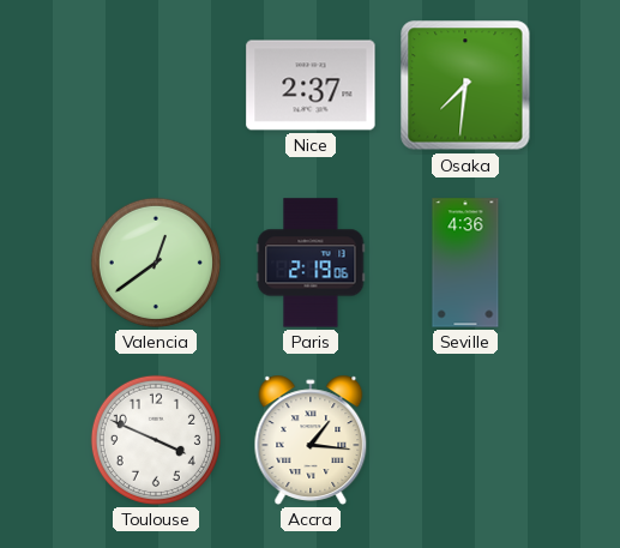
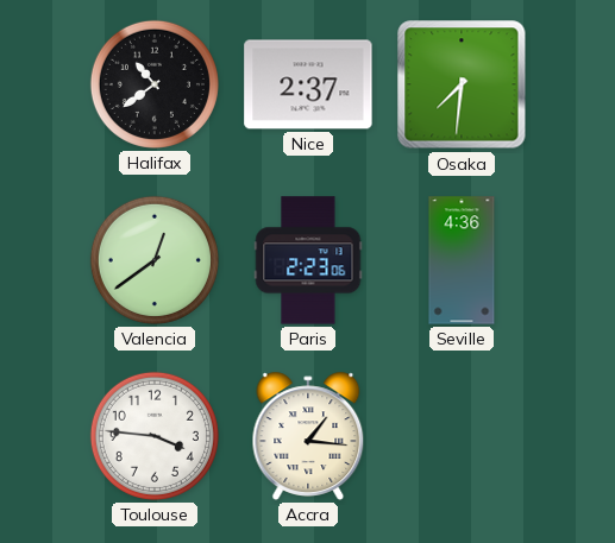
Halifax: none -> 10:39
Paris: 2:19 -> 2:23
Toulouse: 3:49 -> 3:46
